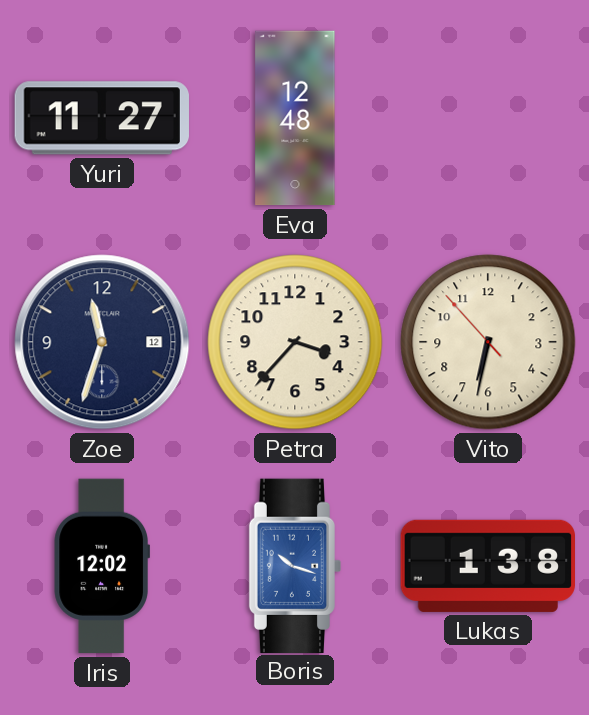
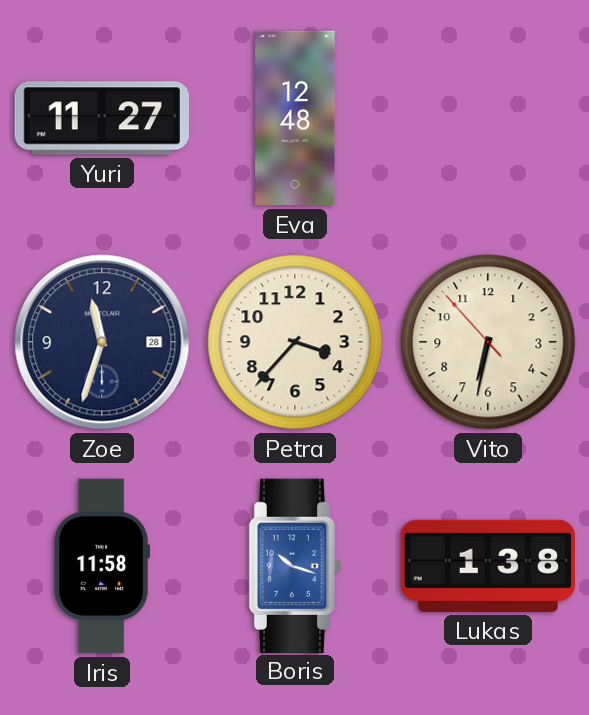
Zoe date: 12 -> 28
Iris: 12:02 -> 11:58
